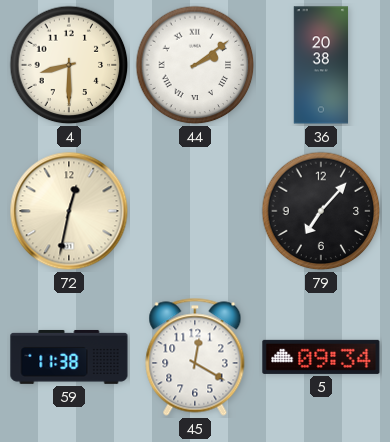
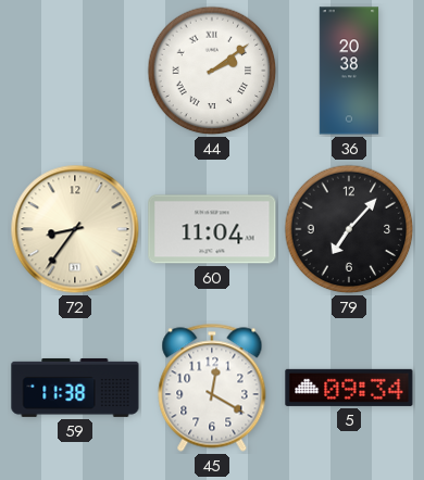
4: 8:30 -> none
72: 12:32 -> 8:36
60: none -> 11:04
